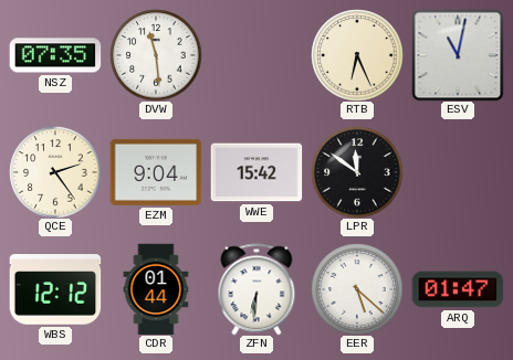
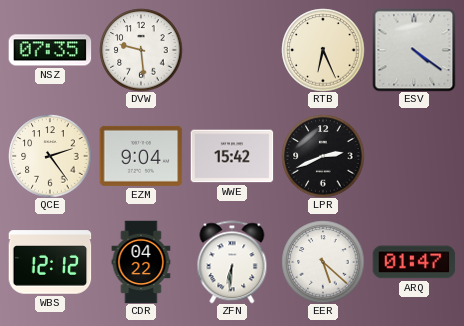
DVW: 11:29 -> 9:29
ESV: 11:02 -> 4:21
LPR: 11:51 -> 2:41
CDR: 01:44 -> 04:22
